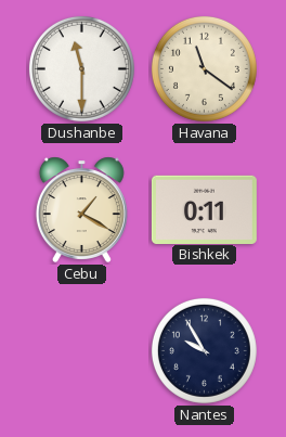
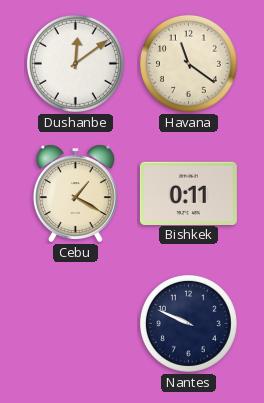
Dushanbe: 11:30 -> 12:09
Nantes: 9:55 -> 9:49
